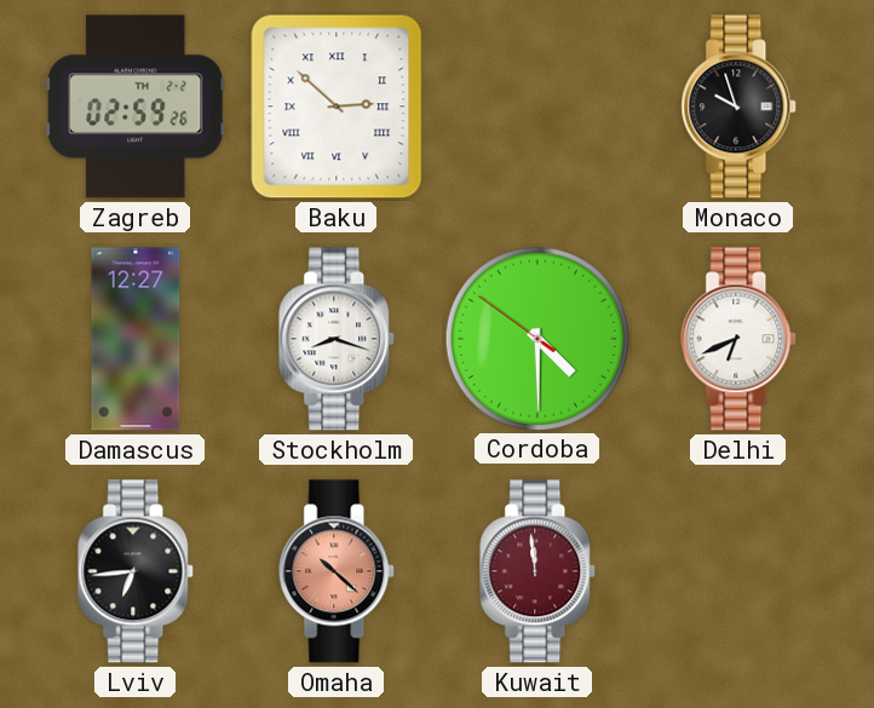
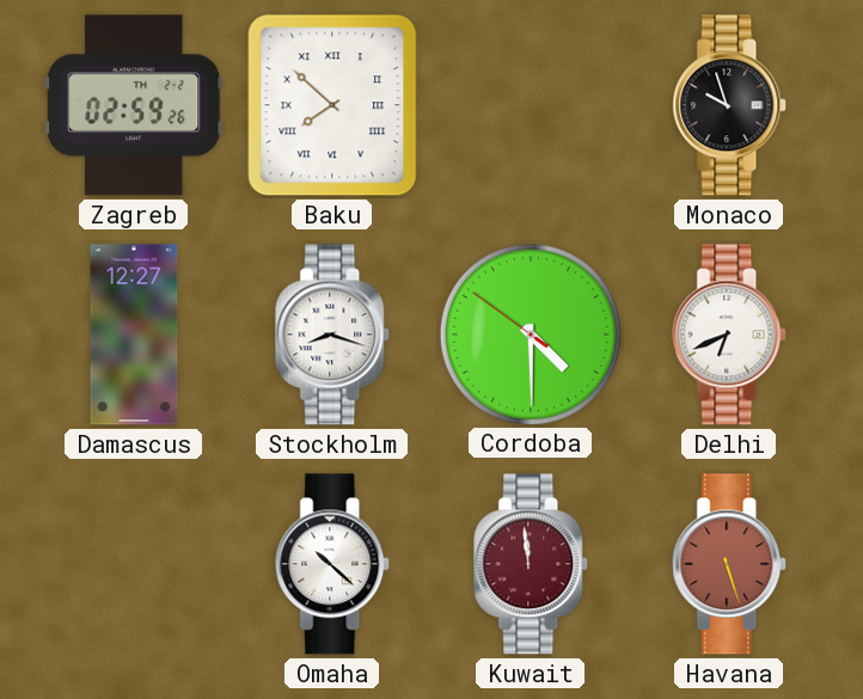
Baku: 2:52 -> 7:52
Lviv: 6:44 -> none
Omaha dial: salmon -> white
Havana: none -> 5:27
